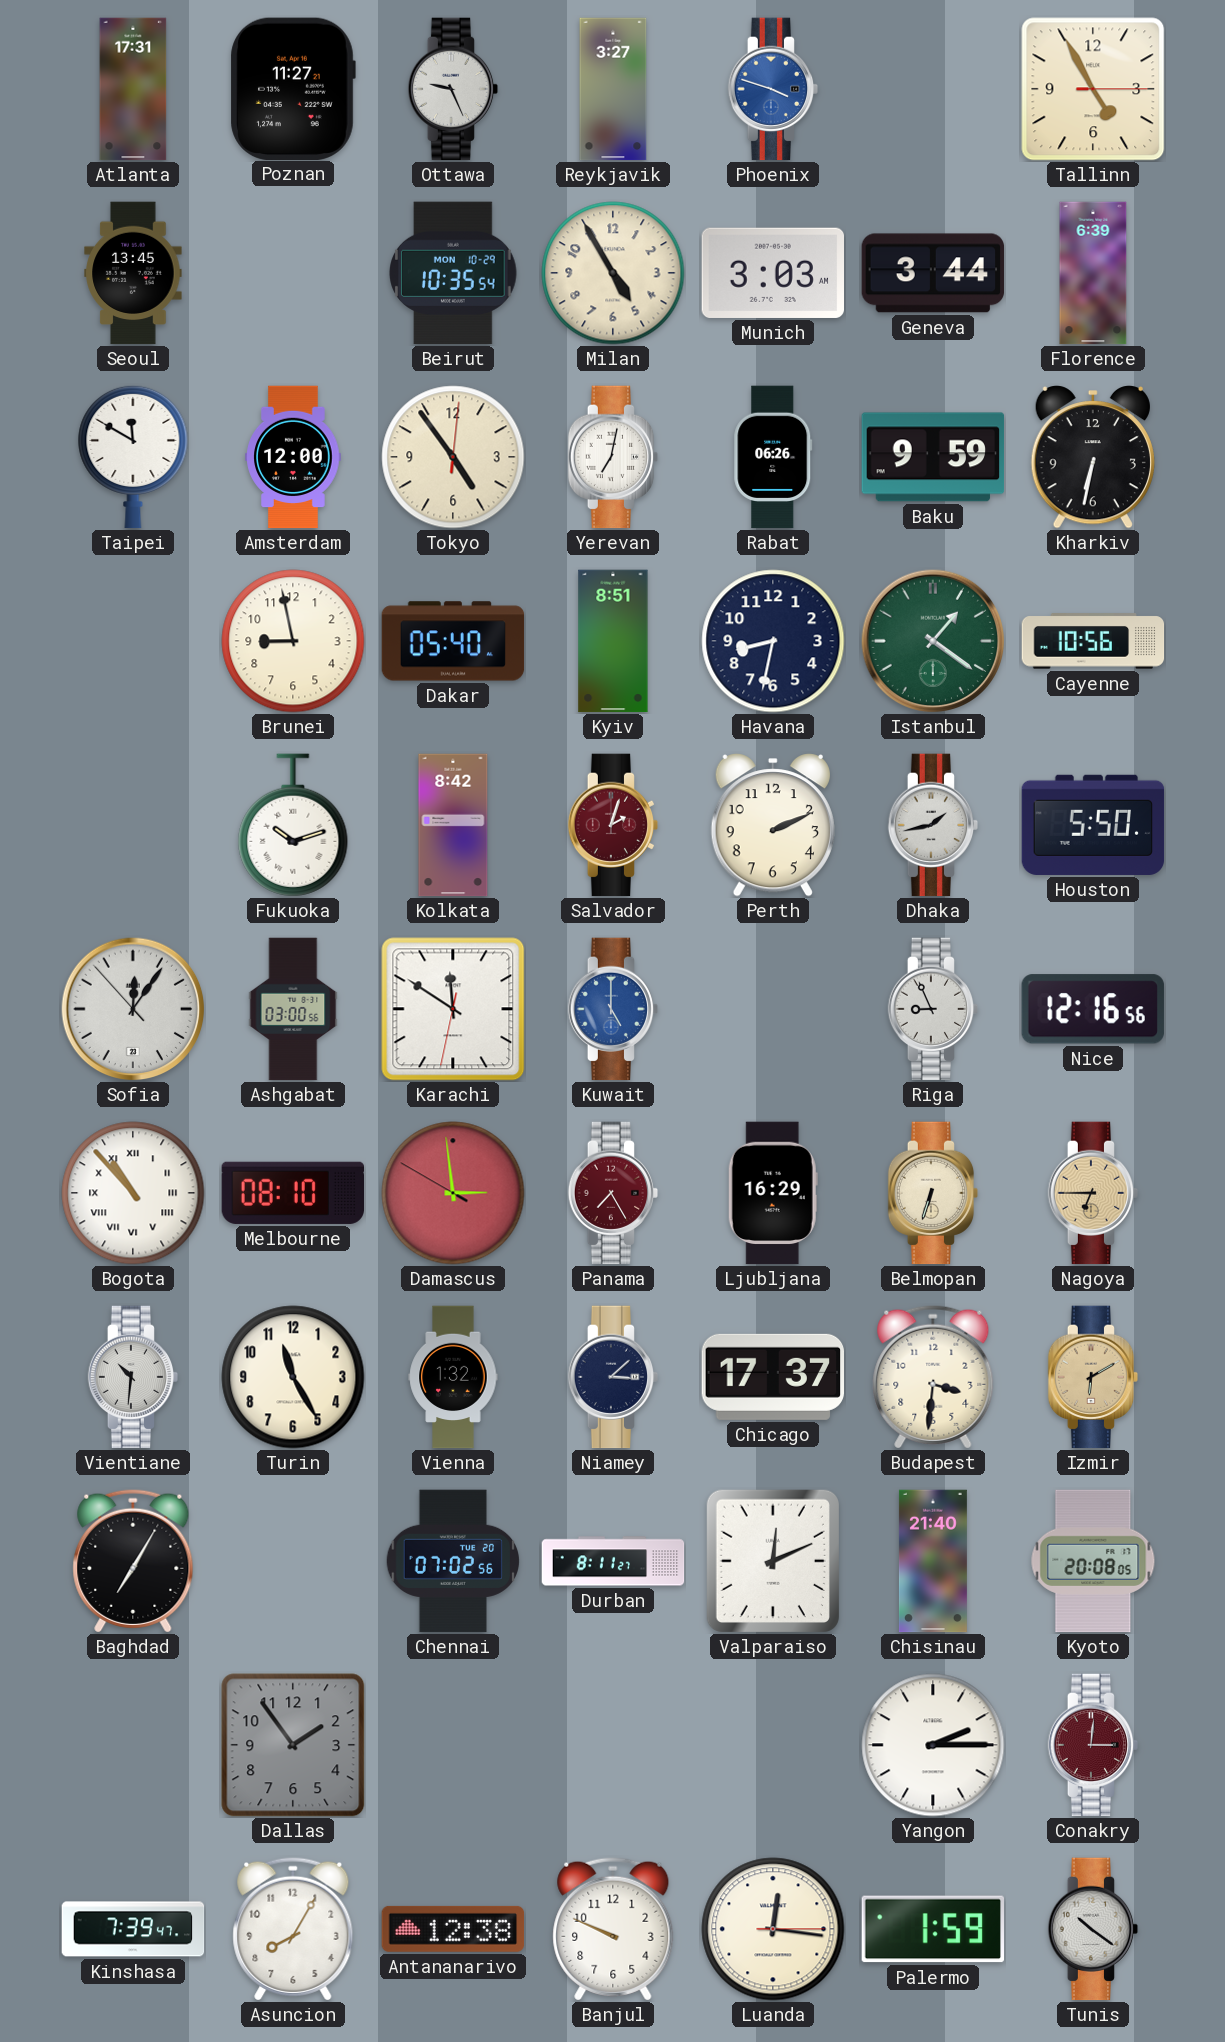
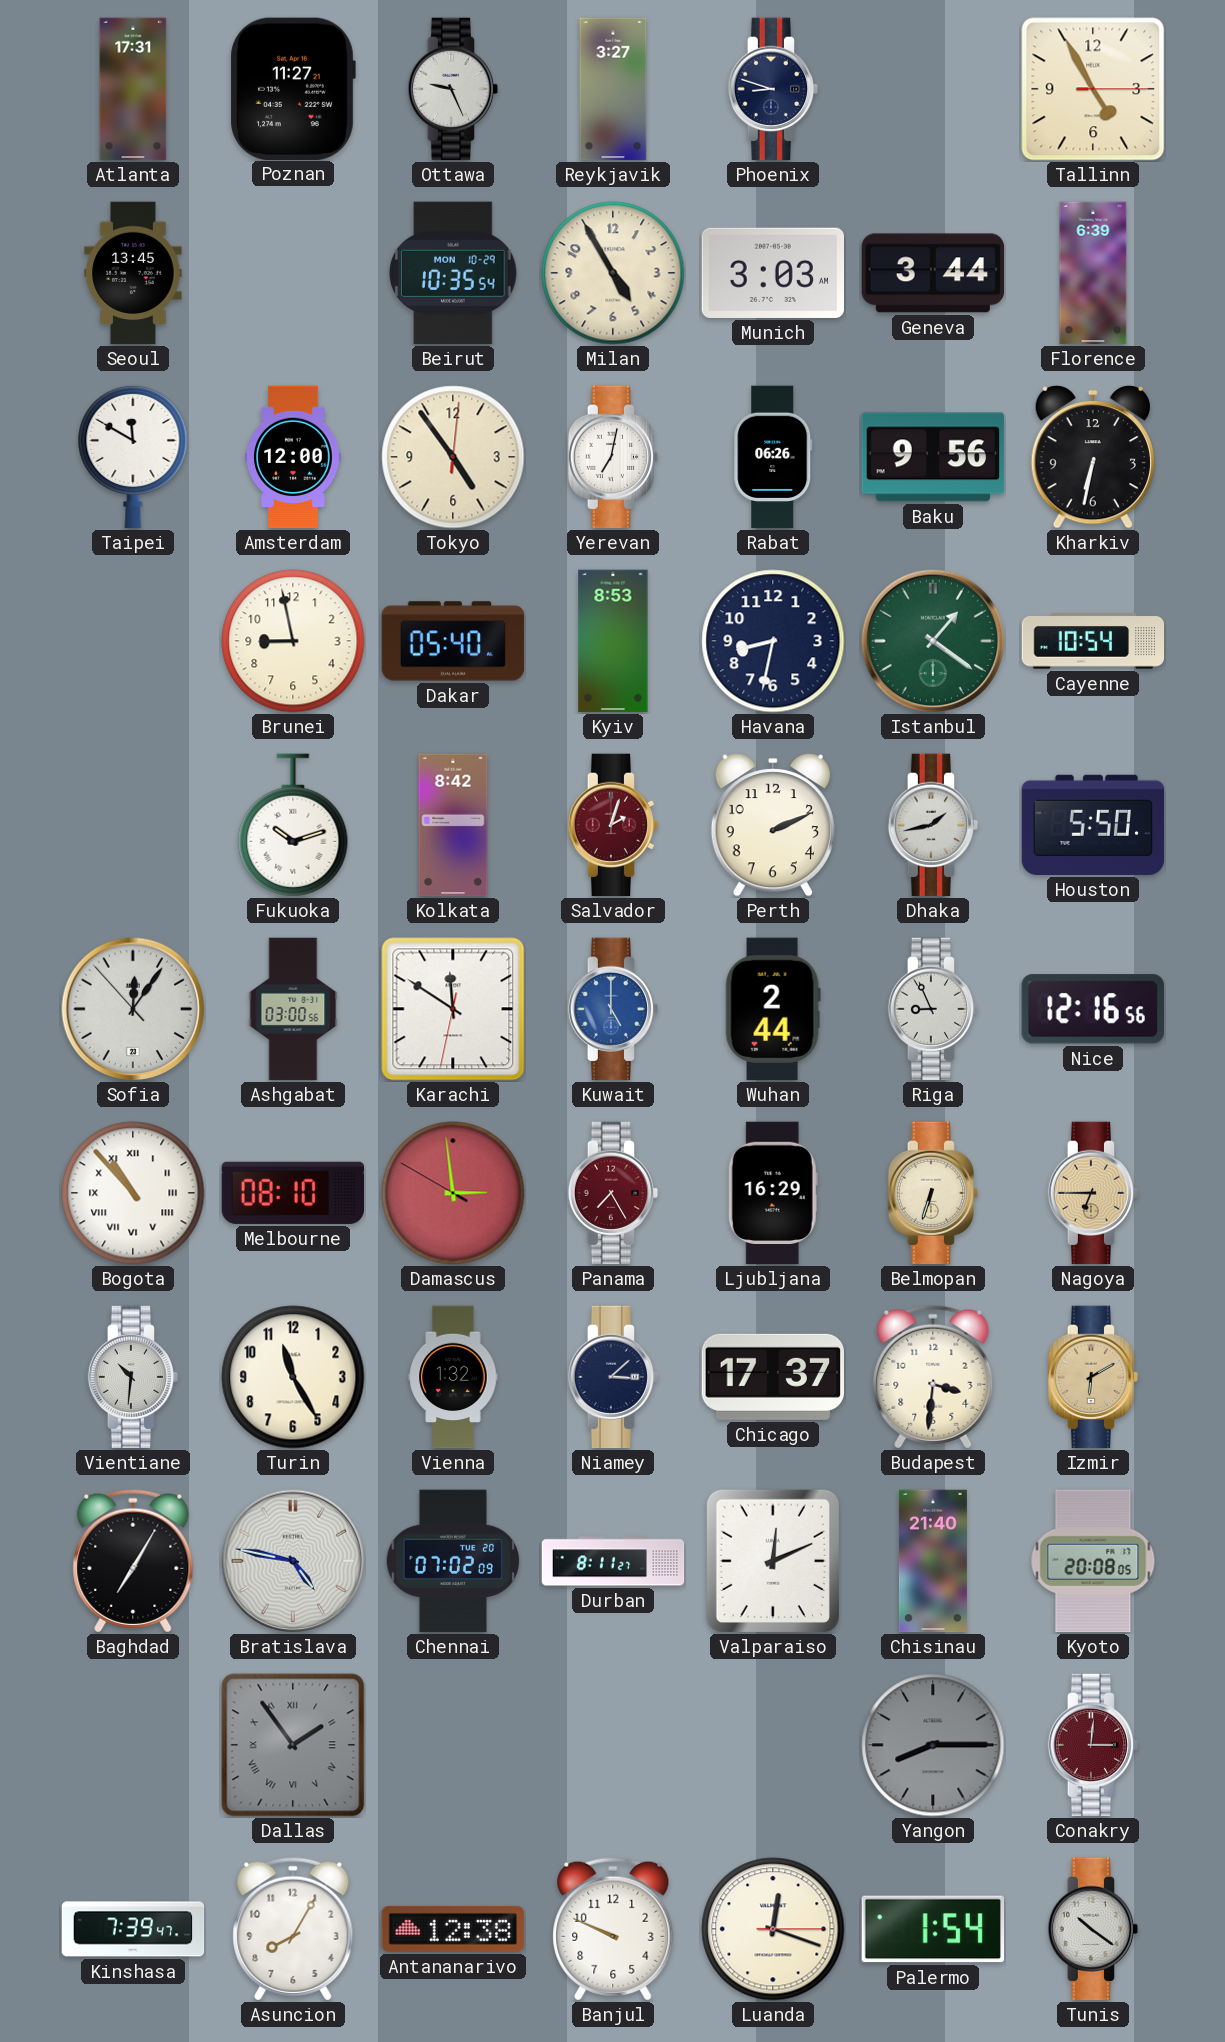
Phoenix: 3:48 -> 8:48
Phoenix dial: blue -> navy
Baku: 9:59 -> 9:56
Kyiv: 8:51 -> 8:53
Cayenne: 10:56 -> 10:54
Wuhan: none -> 2:44
Bratislava: none -> 4:47
Chennai: 07:02:56 -> 07:02:09
Dallas numerals: Arabic -> Roman
Yangon: 2:15 -> 8:15
Yangon dial: white -> grey
Luanda: 12:16 -> 12:18
Palermo: 1:59 -> 1:54
